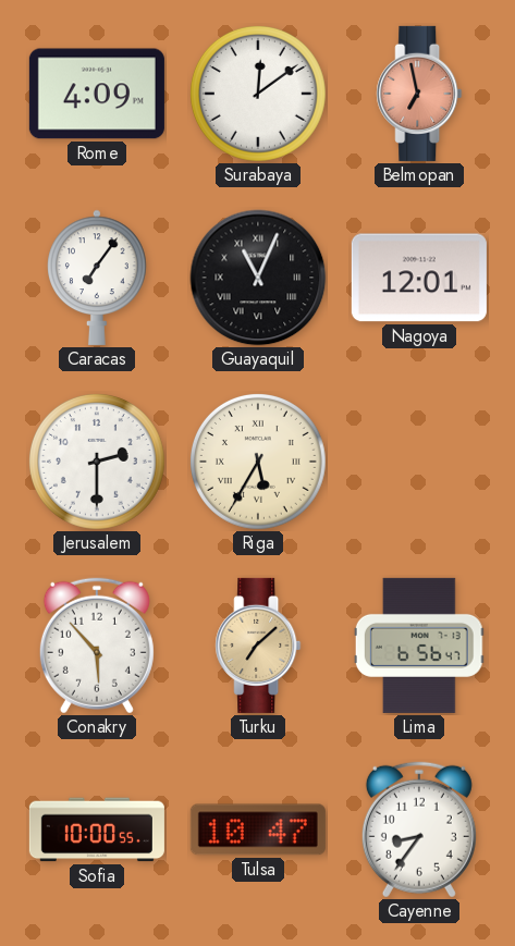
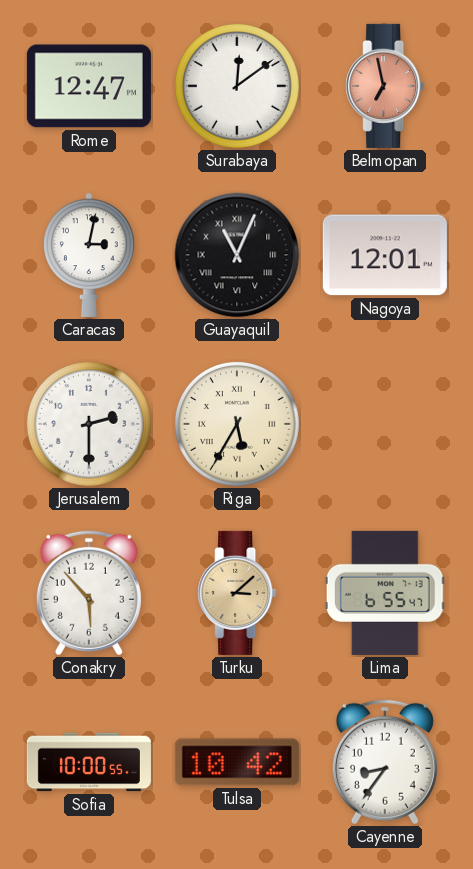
Rome: 4:09 -> 12:47
Caracas: 7:06 -> 3:02
Turku: 7:08 -> 3:08
Lima: 6:56 -> 6:55
Tulsa: 10:47 -> 10:42
